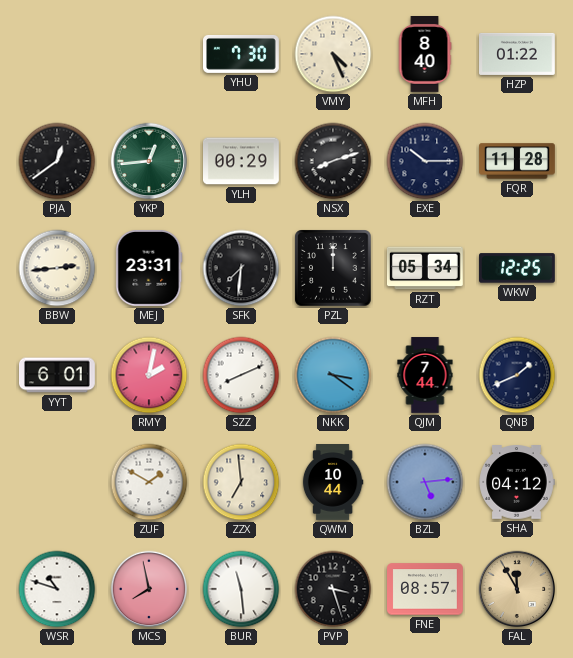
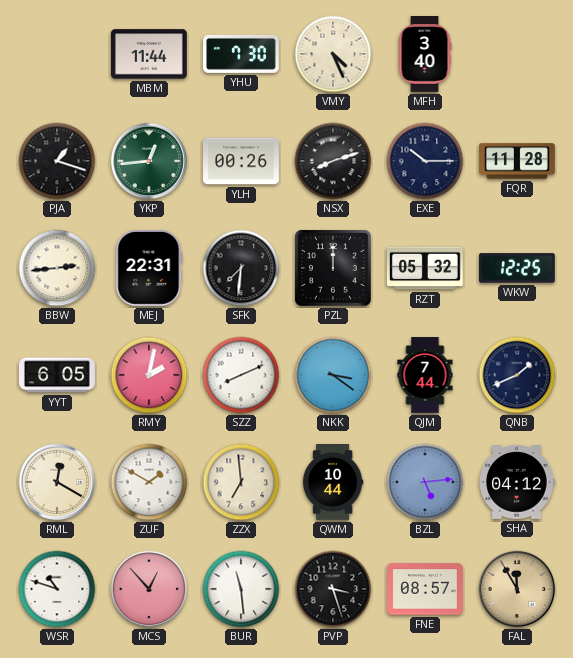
MBM: none -> 11:44
MFH: 8:40 -> 3:40
HZP: 01:22 -> none
PJA: 12:39 -> 1:18
YLH: 00:29 -> 00:26
MEJ: 23:31 -> 22:31
RZT: 05:34 -> 05:32
YYT: 6:01 -> 6:05
RML: none -> 12:20
MCS: 7:58 -> 12:53
